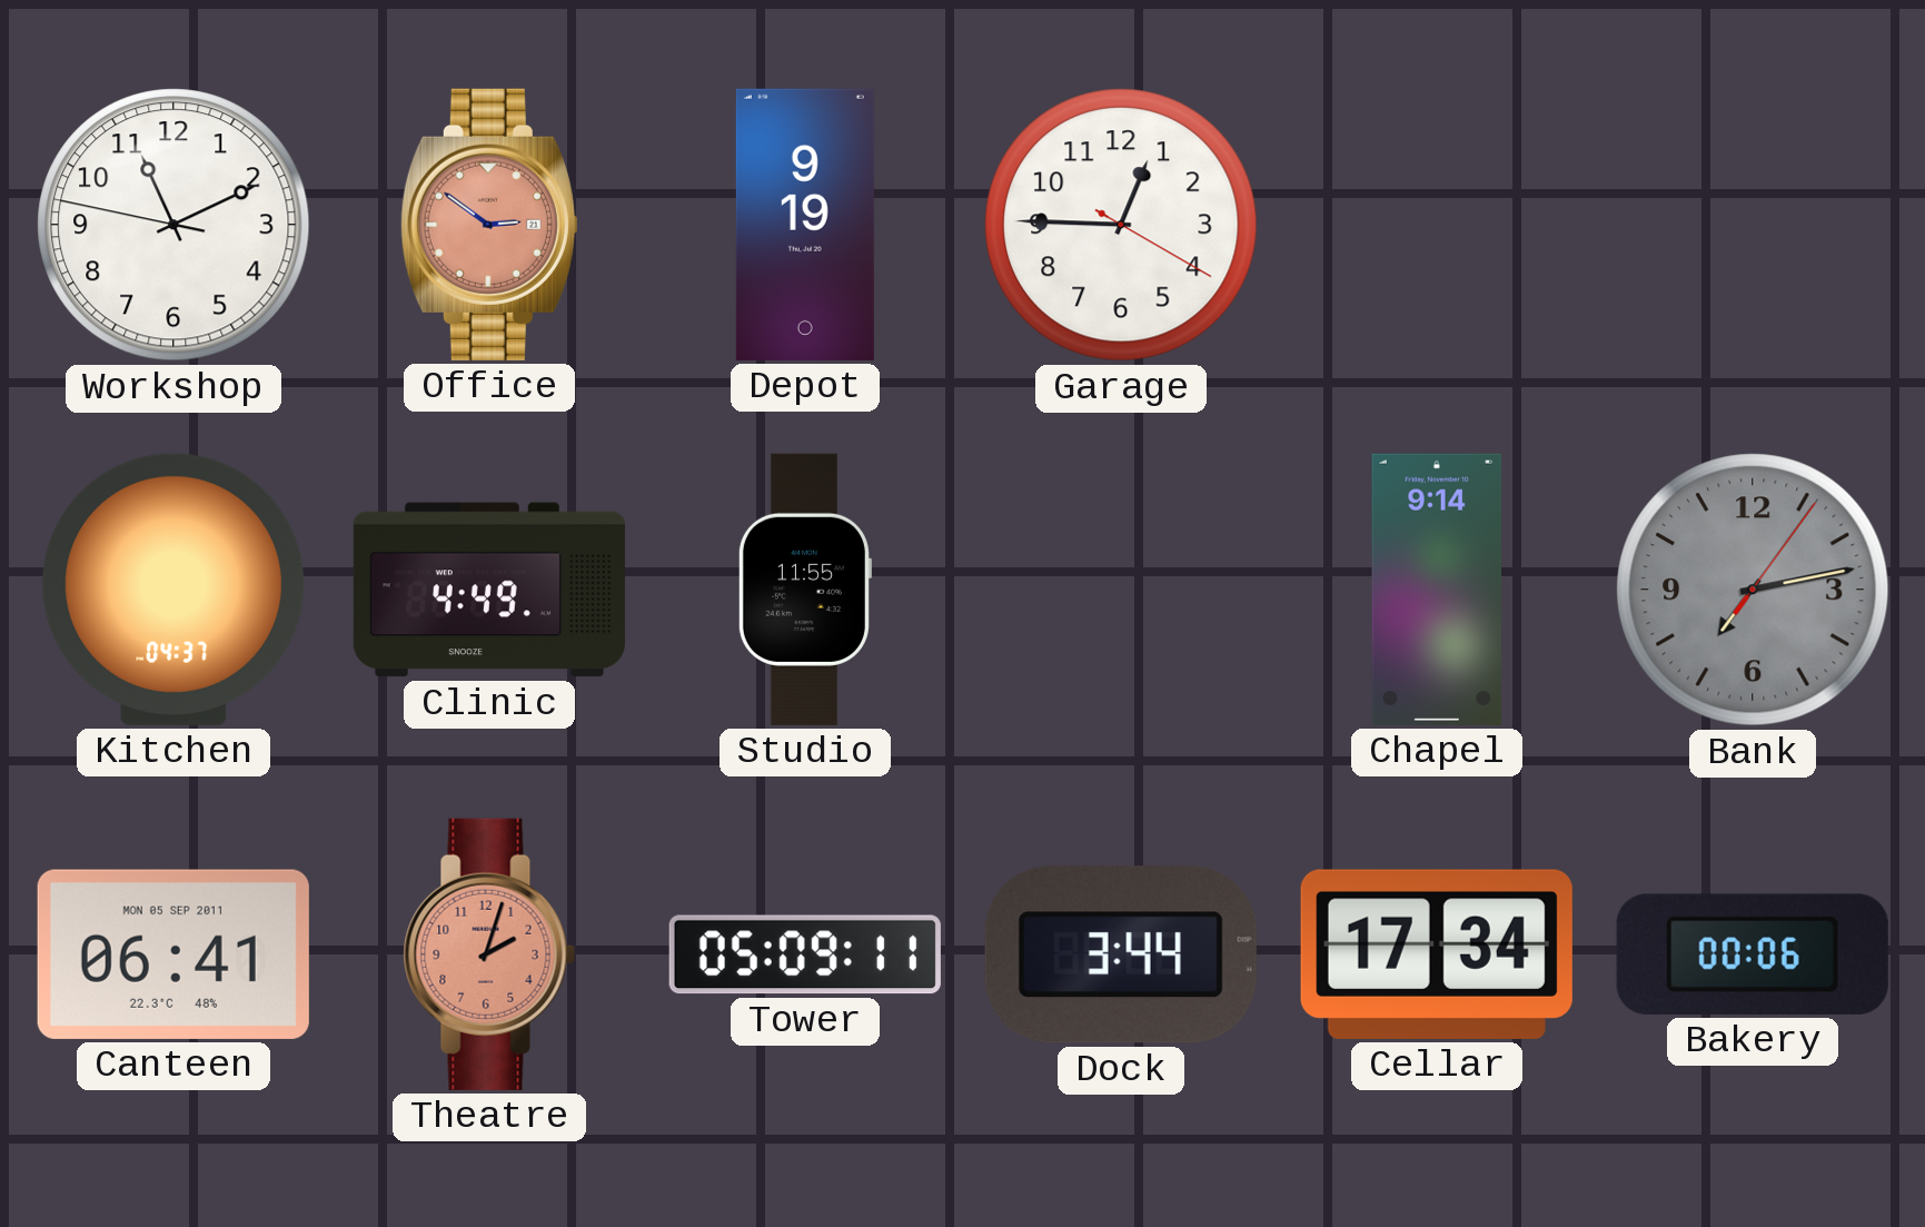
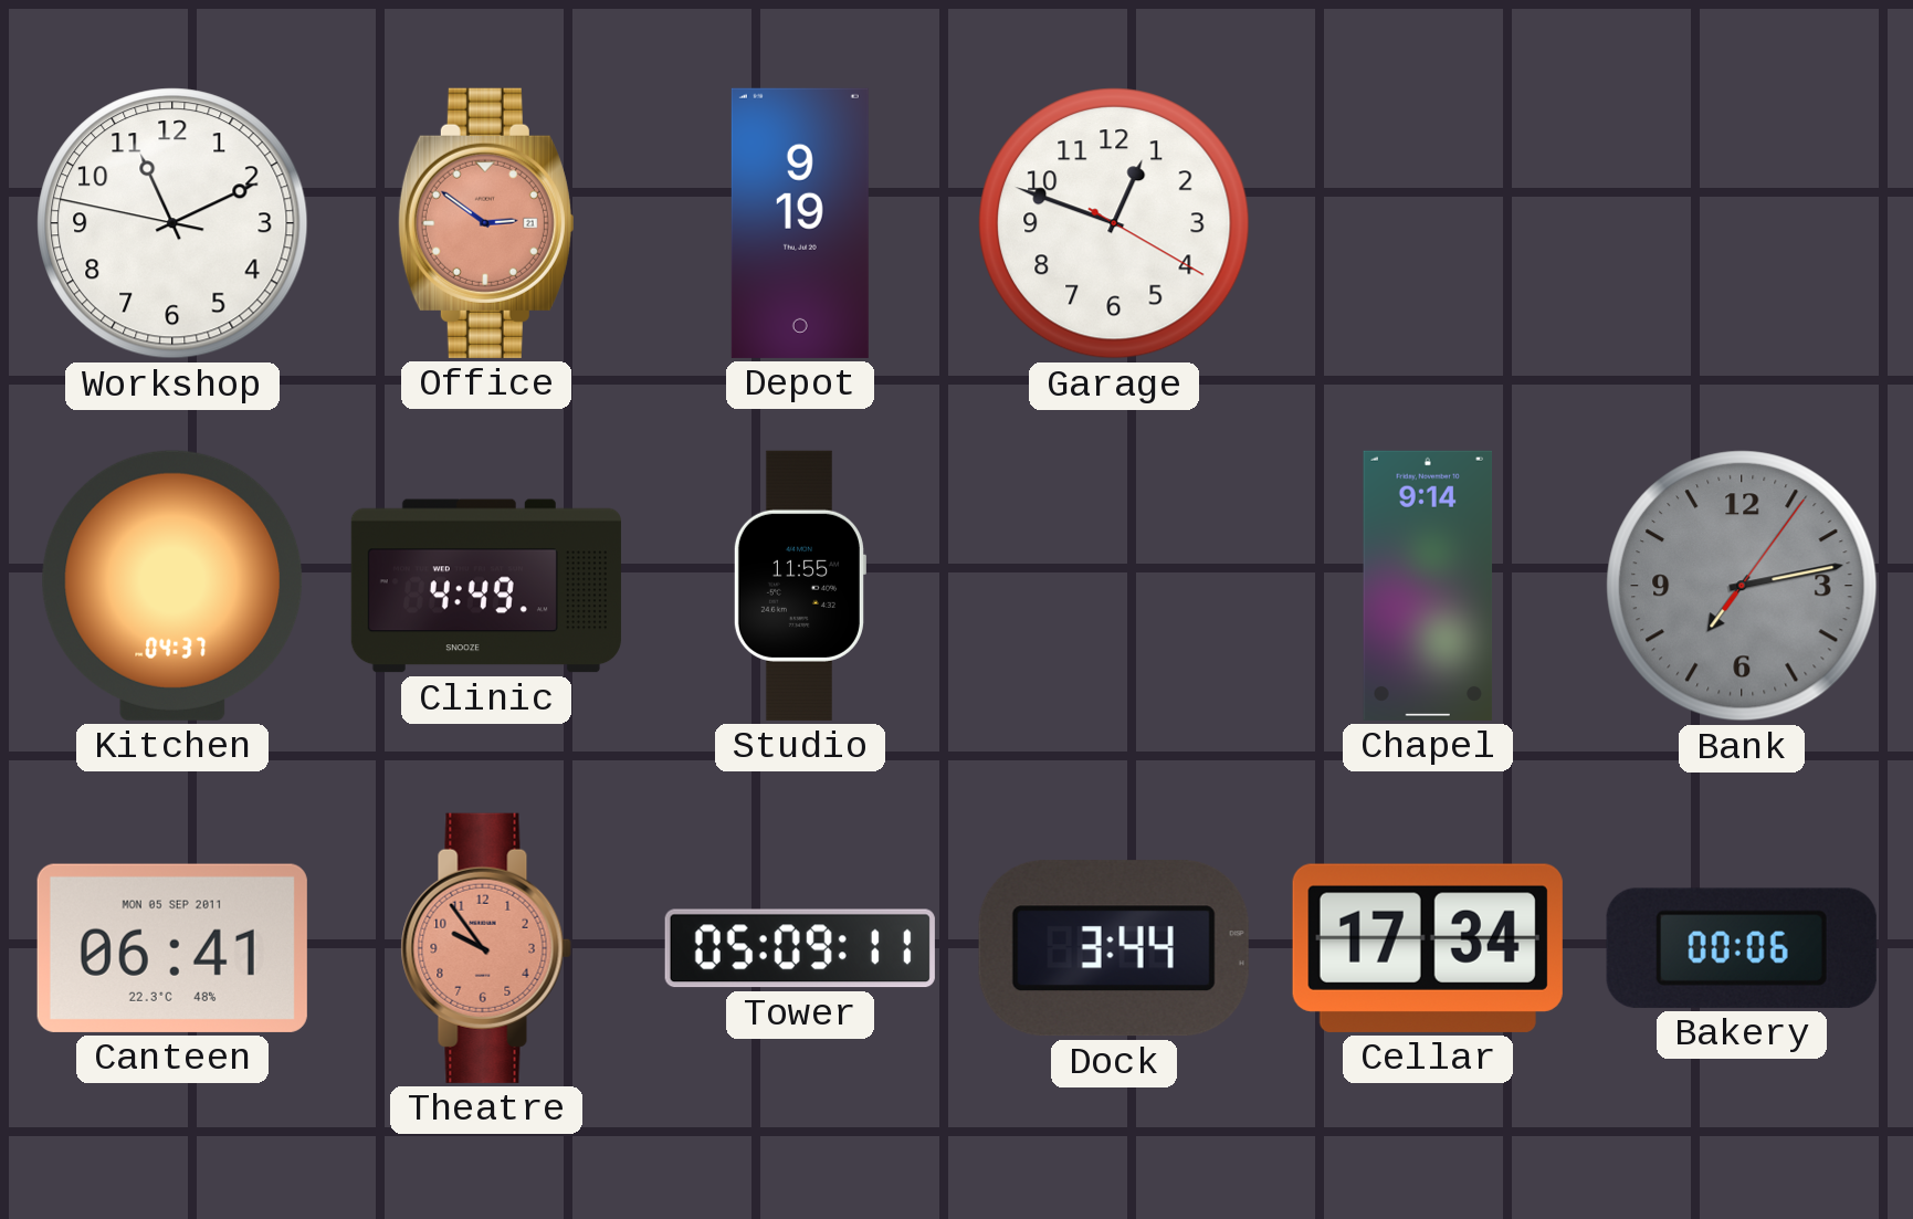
Garage: 12:45 -> 12:48
Theatre: 2:03 -> 9:54
